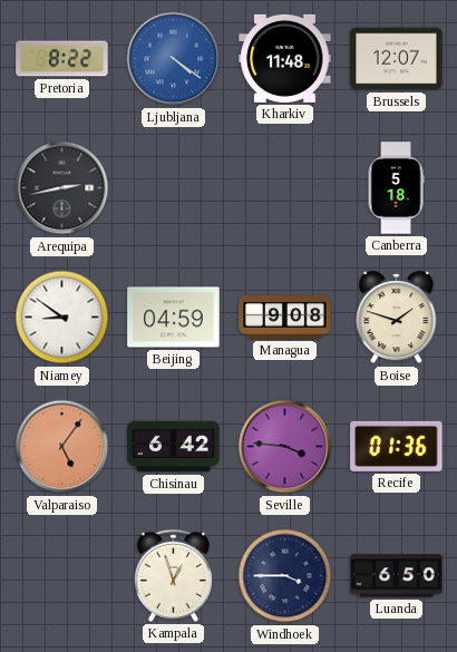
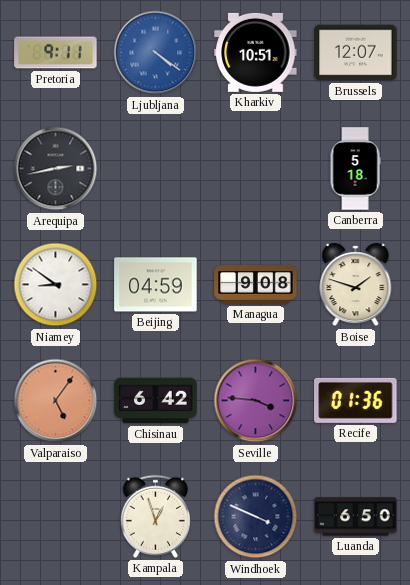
Pretoria: 8:22 -> 9:11
Kharkiv: 11:48 -> 10:51
Windhoek: 3:45 -> 3:49
